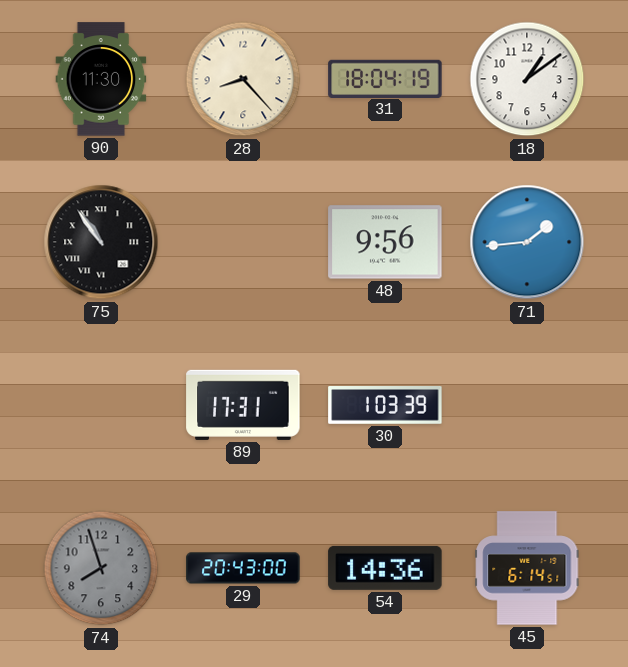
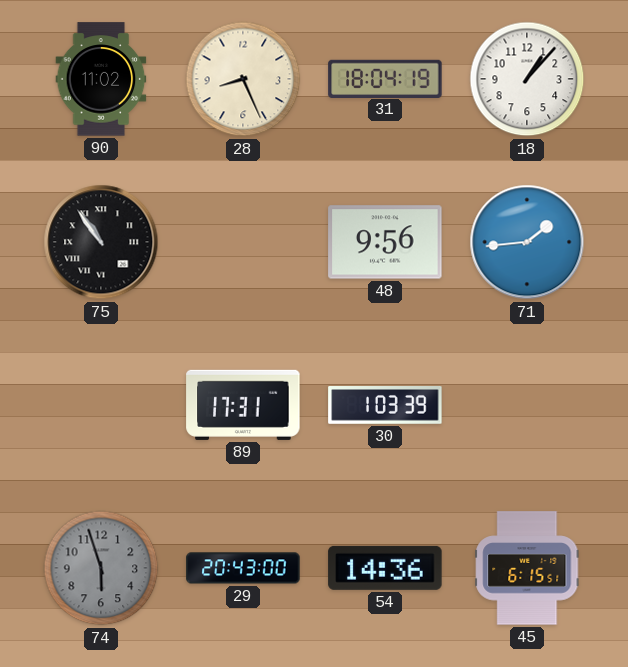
90: 11:30 -> 11:02
28: 8:23 -> 8:26
18: 1:09 -> 1:07
74: 7:57 -> 5:57
45: 6:14 -> 6:15
